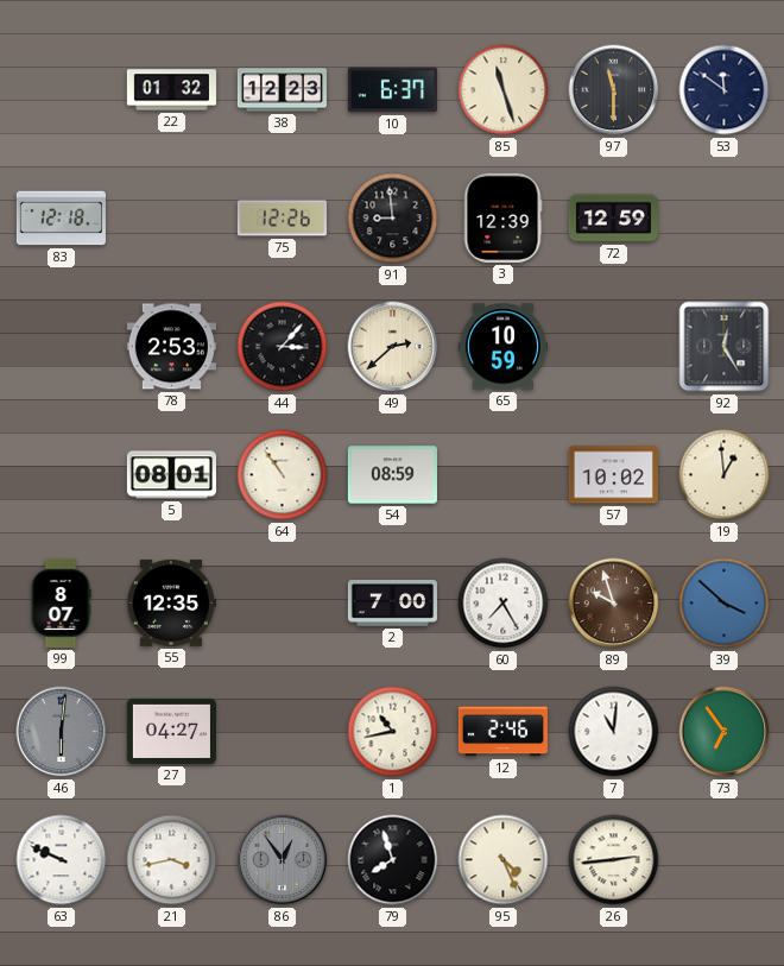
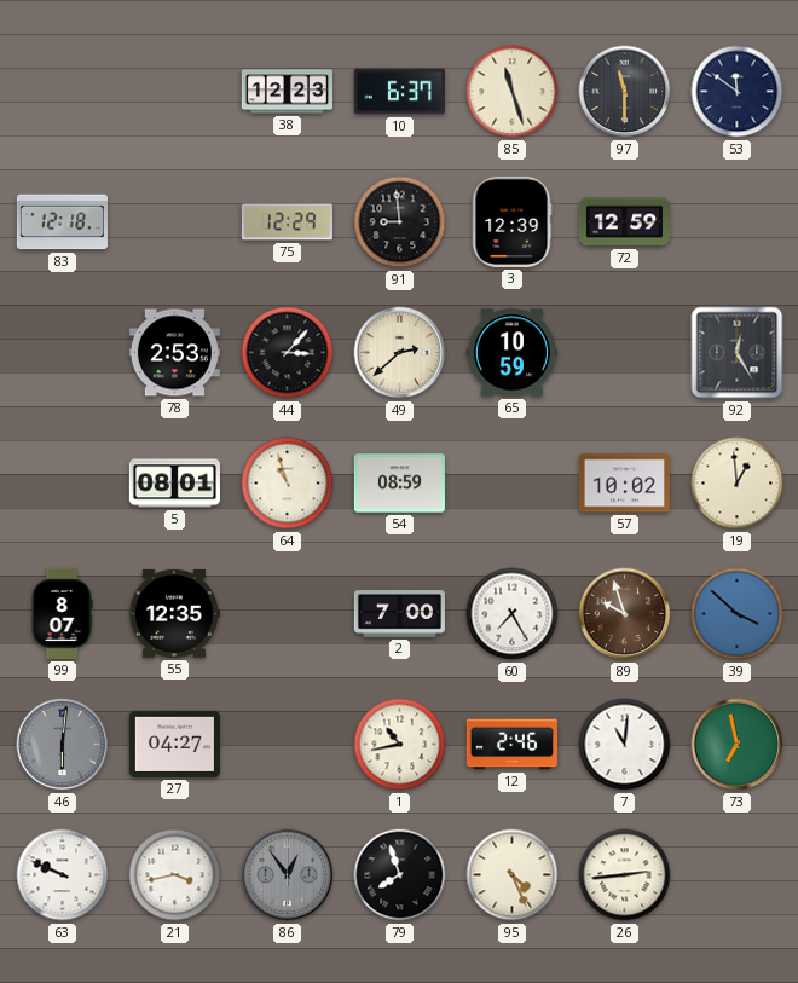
22: 01:32 -> none
75: 12:26 -> 12:29
64: 10:54 -> 10:57
73: 6:54 -> 6:58
